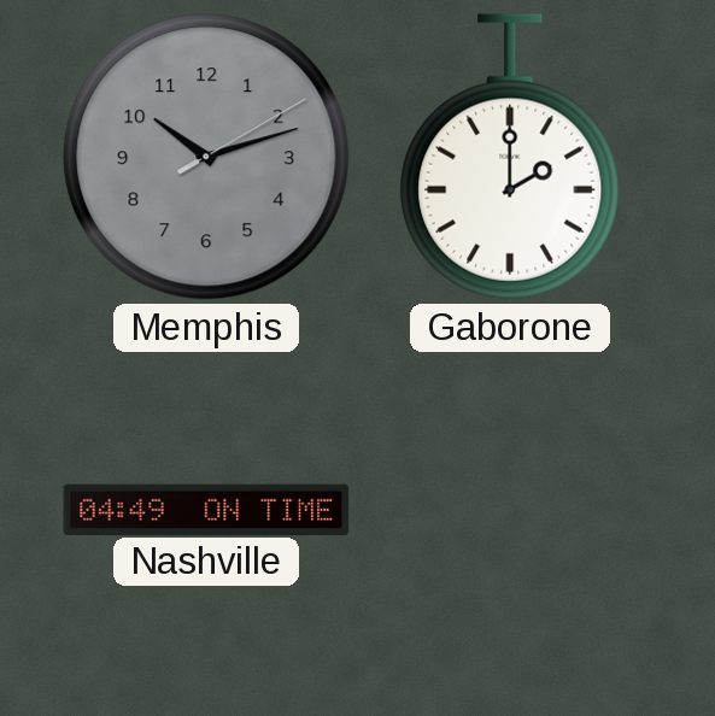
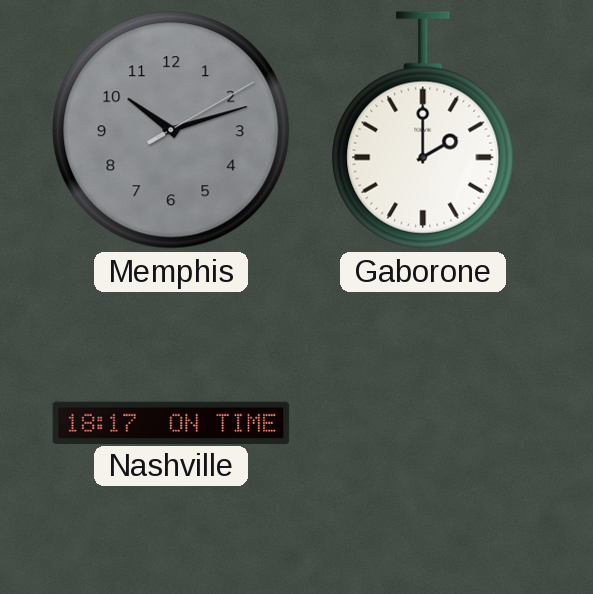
Nashville: 04:49 -> 18:17
